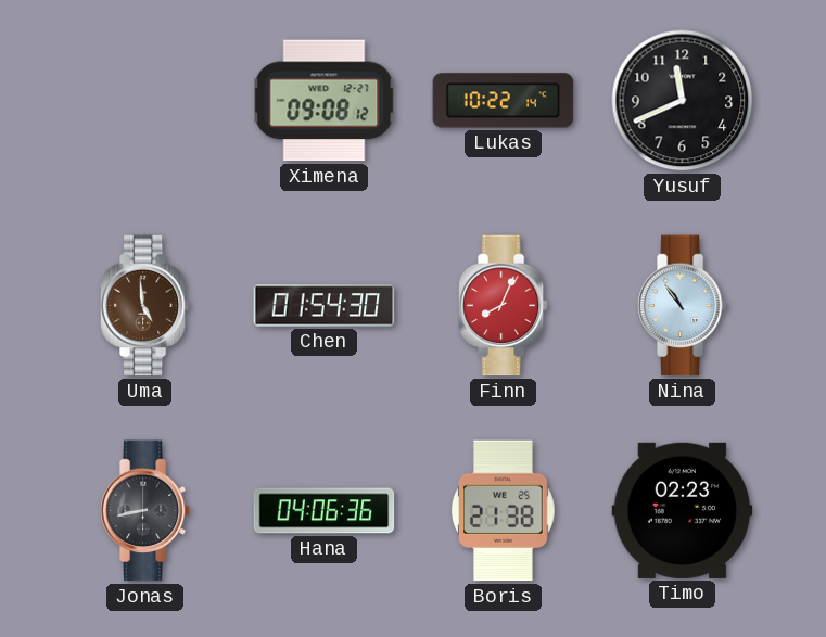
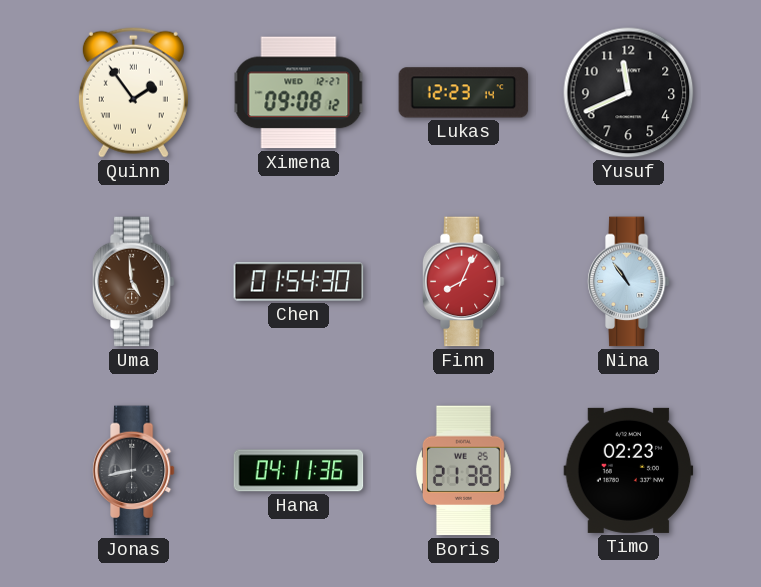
Quinn: none -> 1:54
Lukas: 10:22 -> 12:23
Hana: 04:06 -> 04:11
